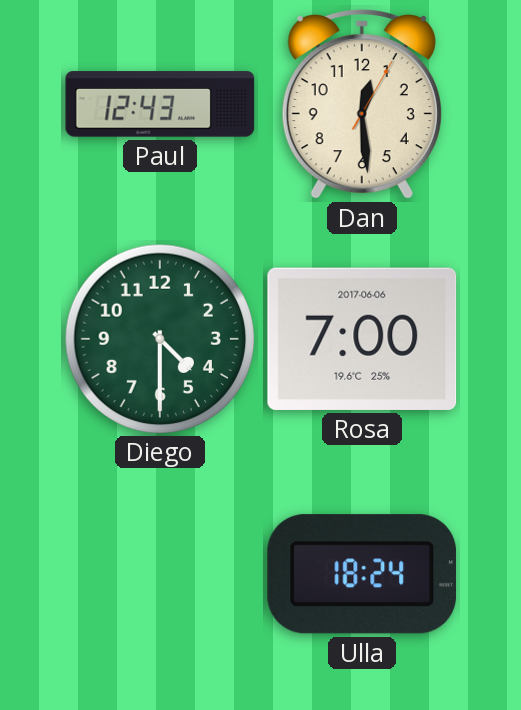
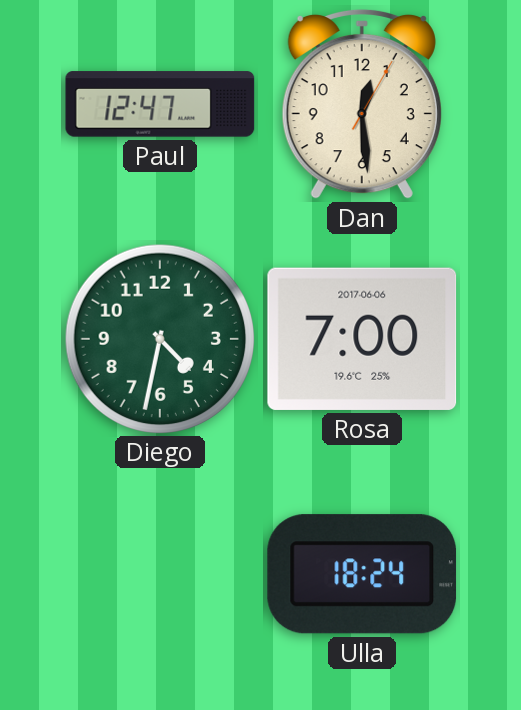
Paul: 12:43 -> 12:47
Diego: 4:30 -> 4:32
